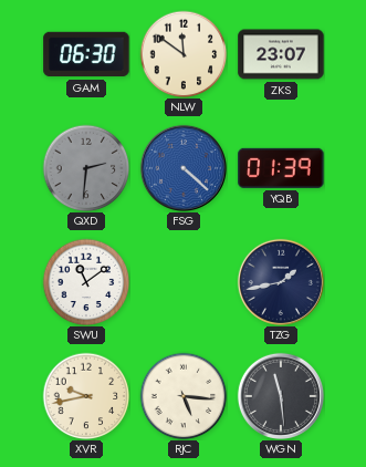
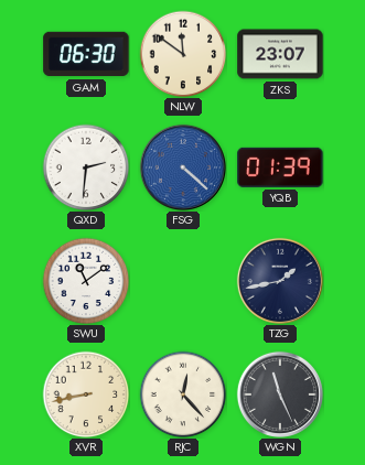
QXD dial: grey -> white
XVR: 9:43 -> 8:43
RJC: 5:16 -> 12:23
WGN: 11:29 -> 11:26
